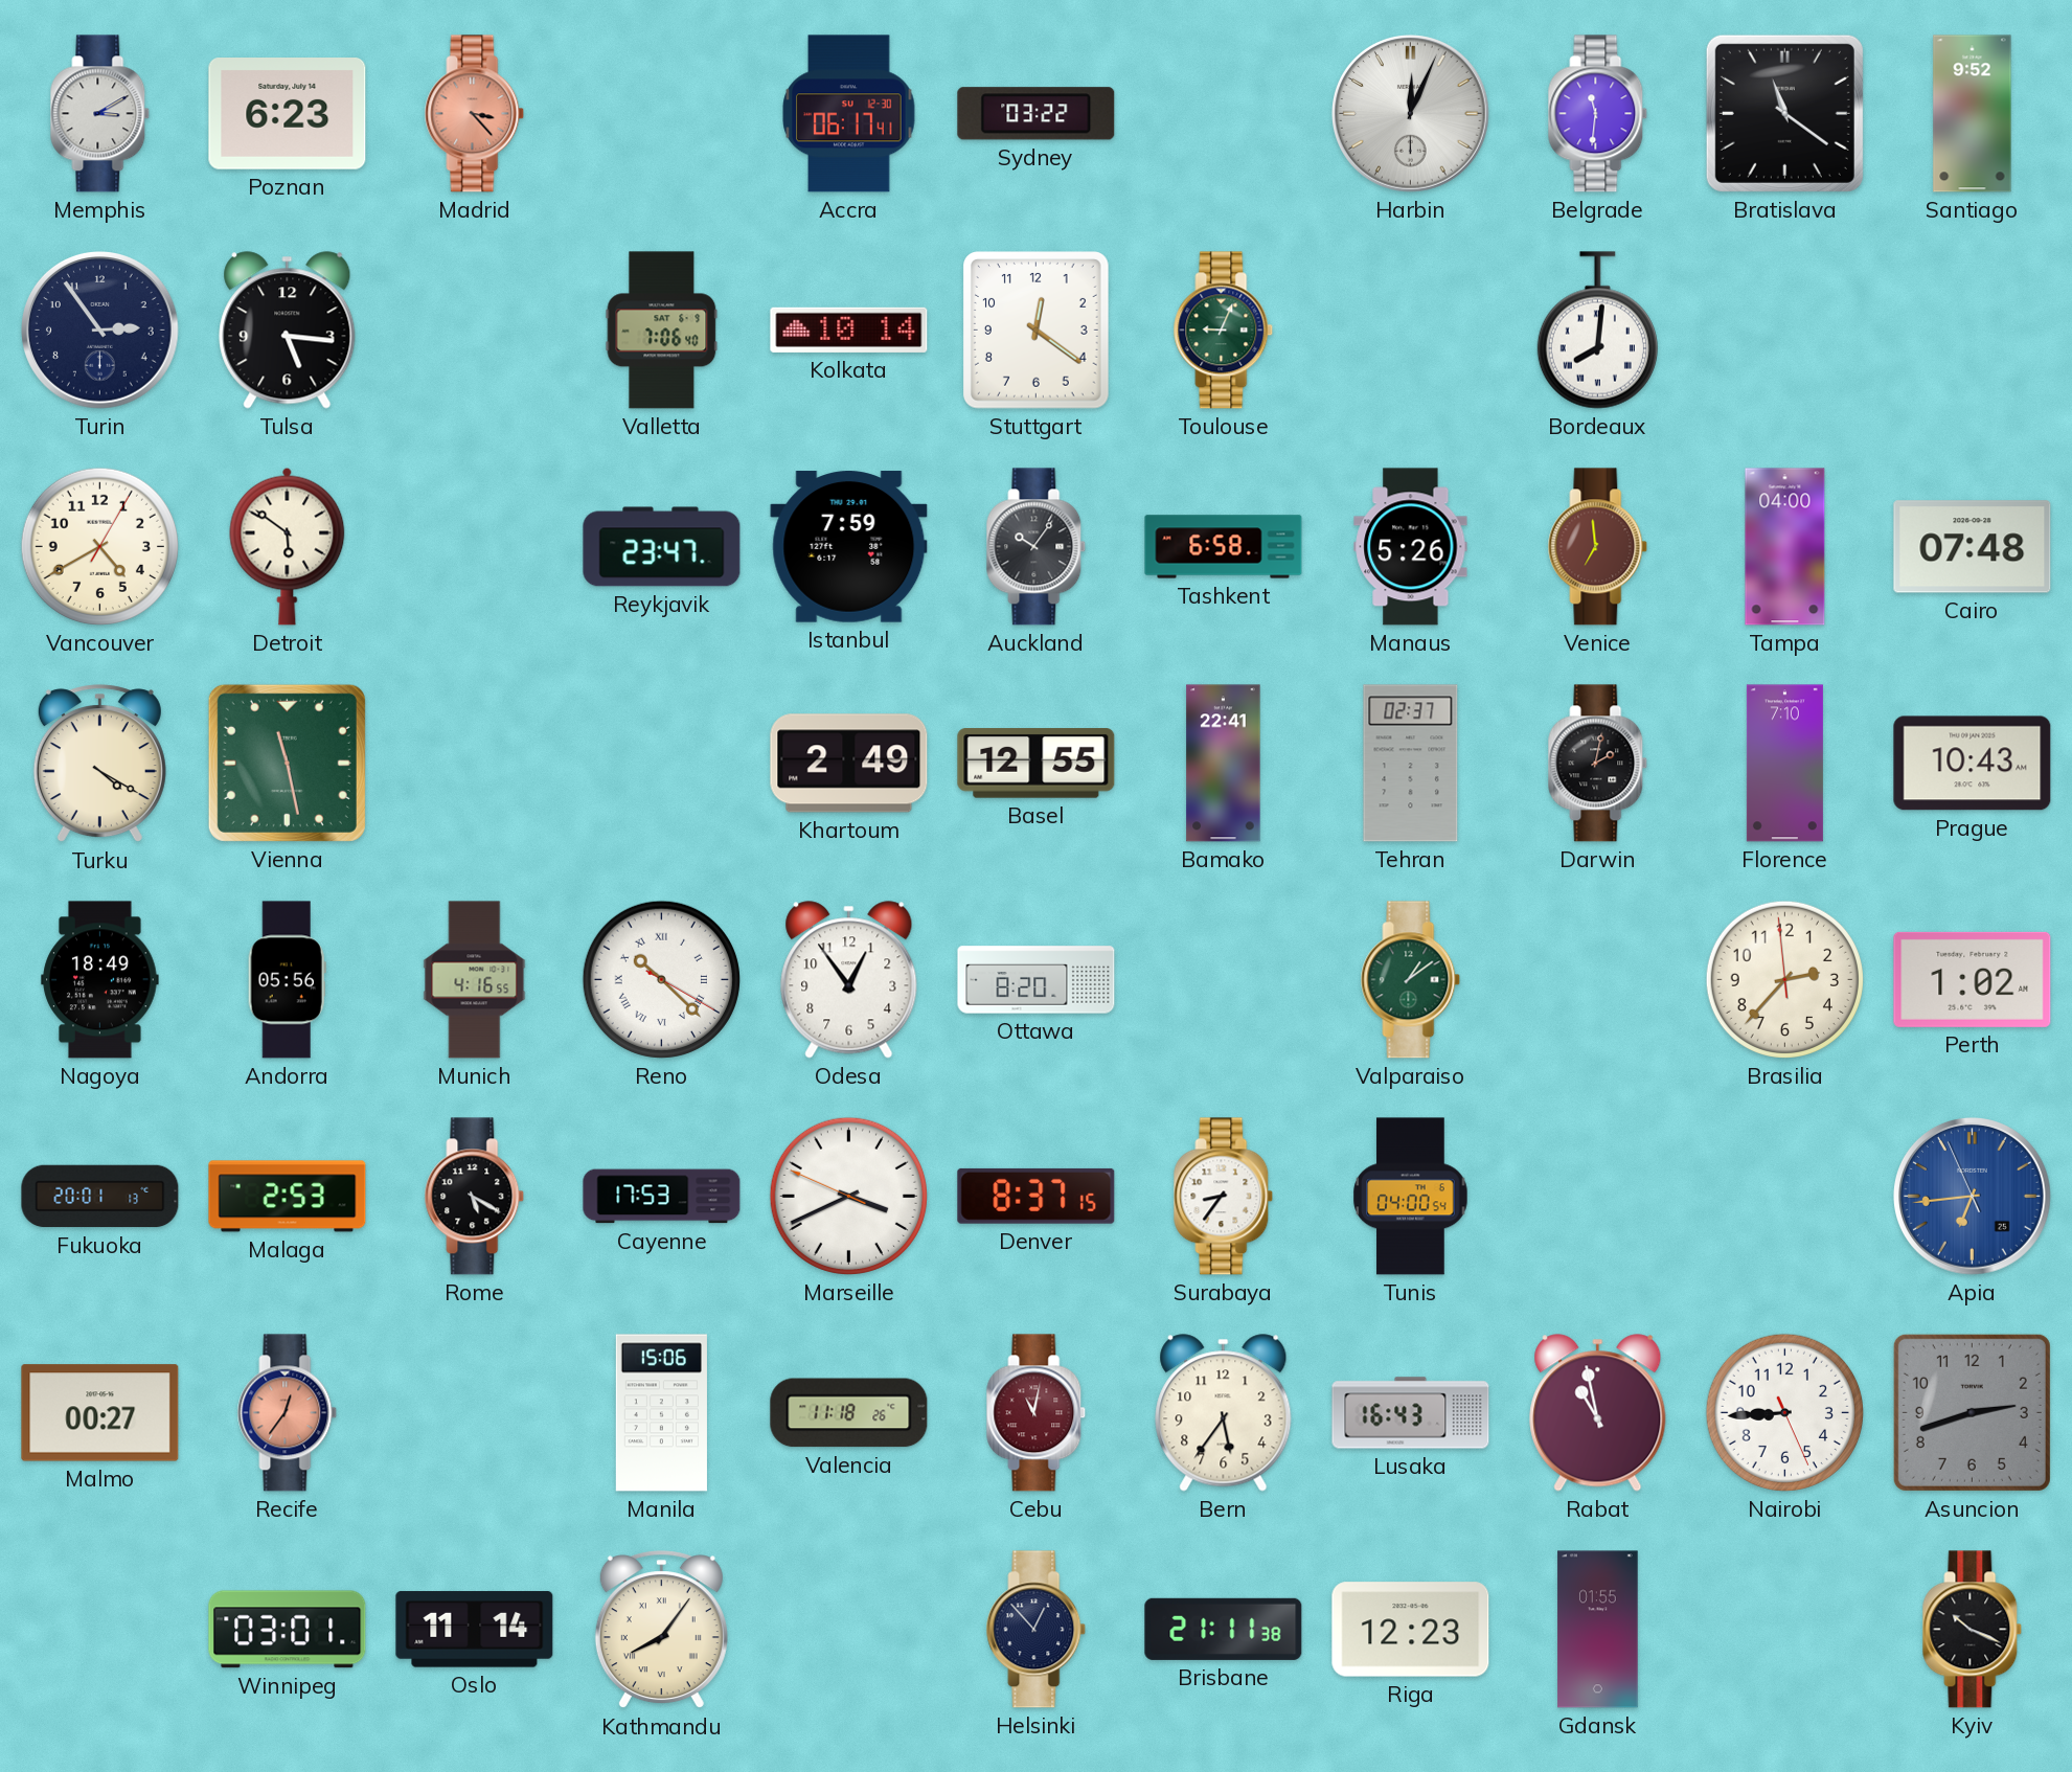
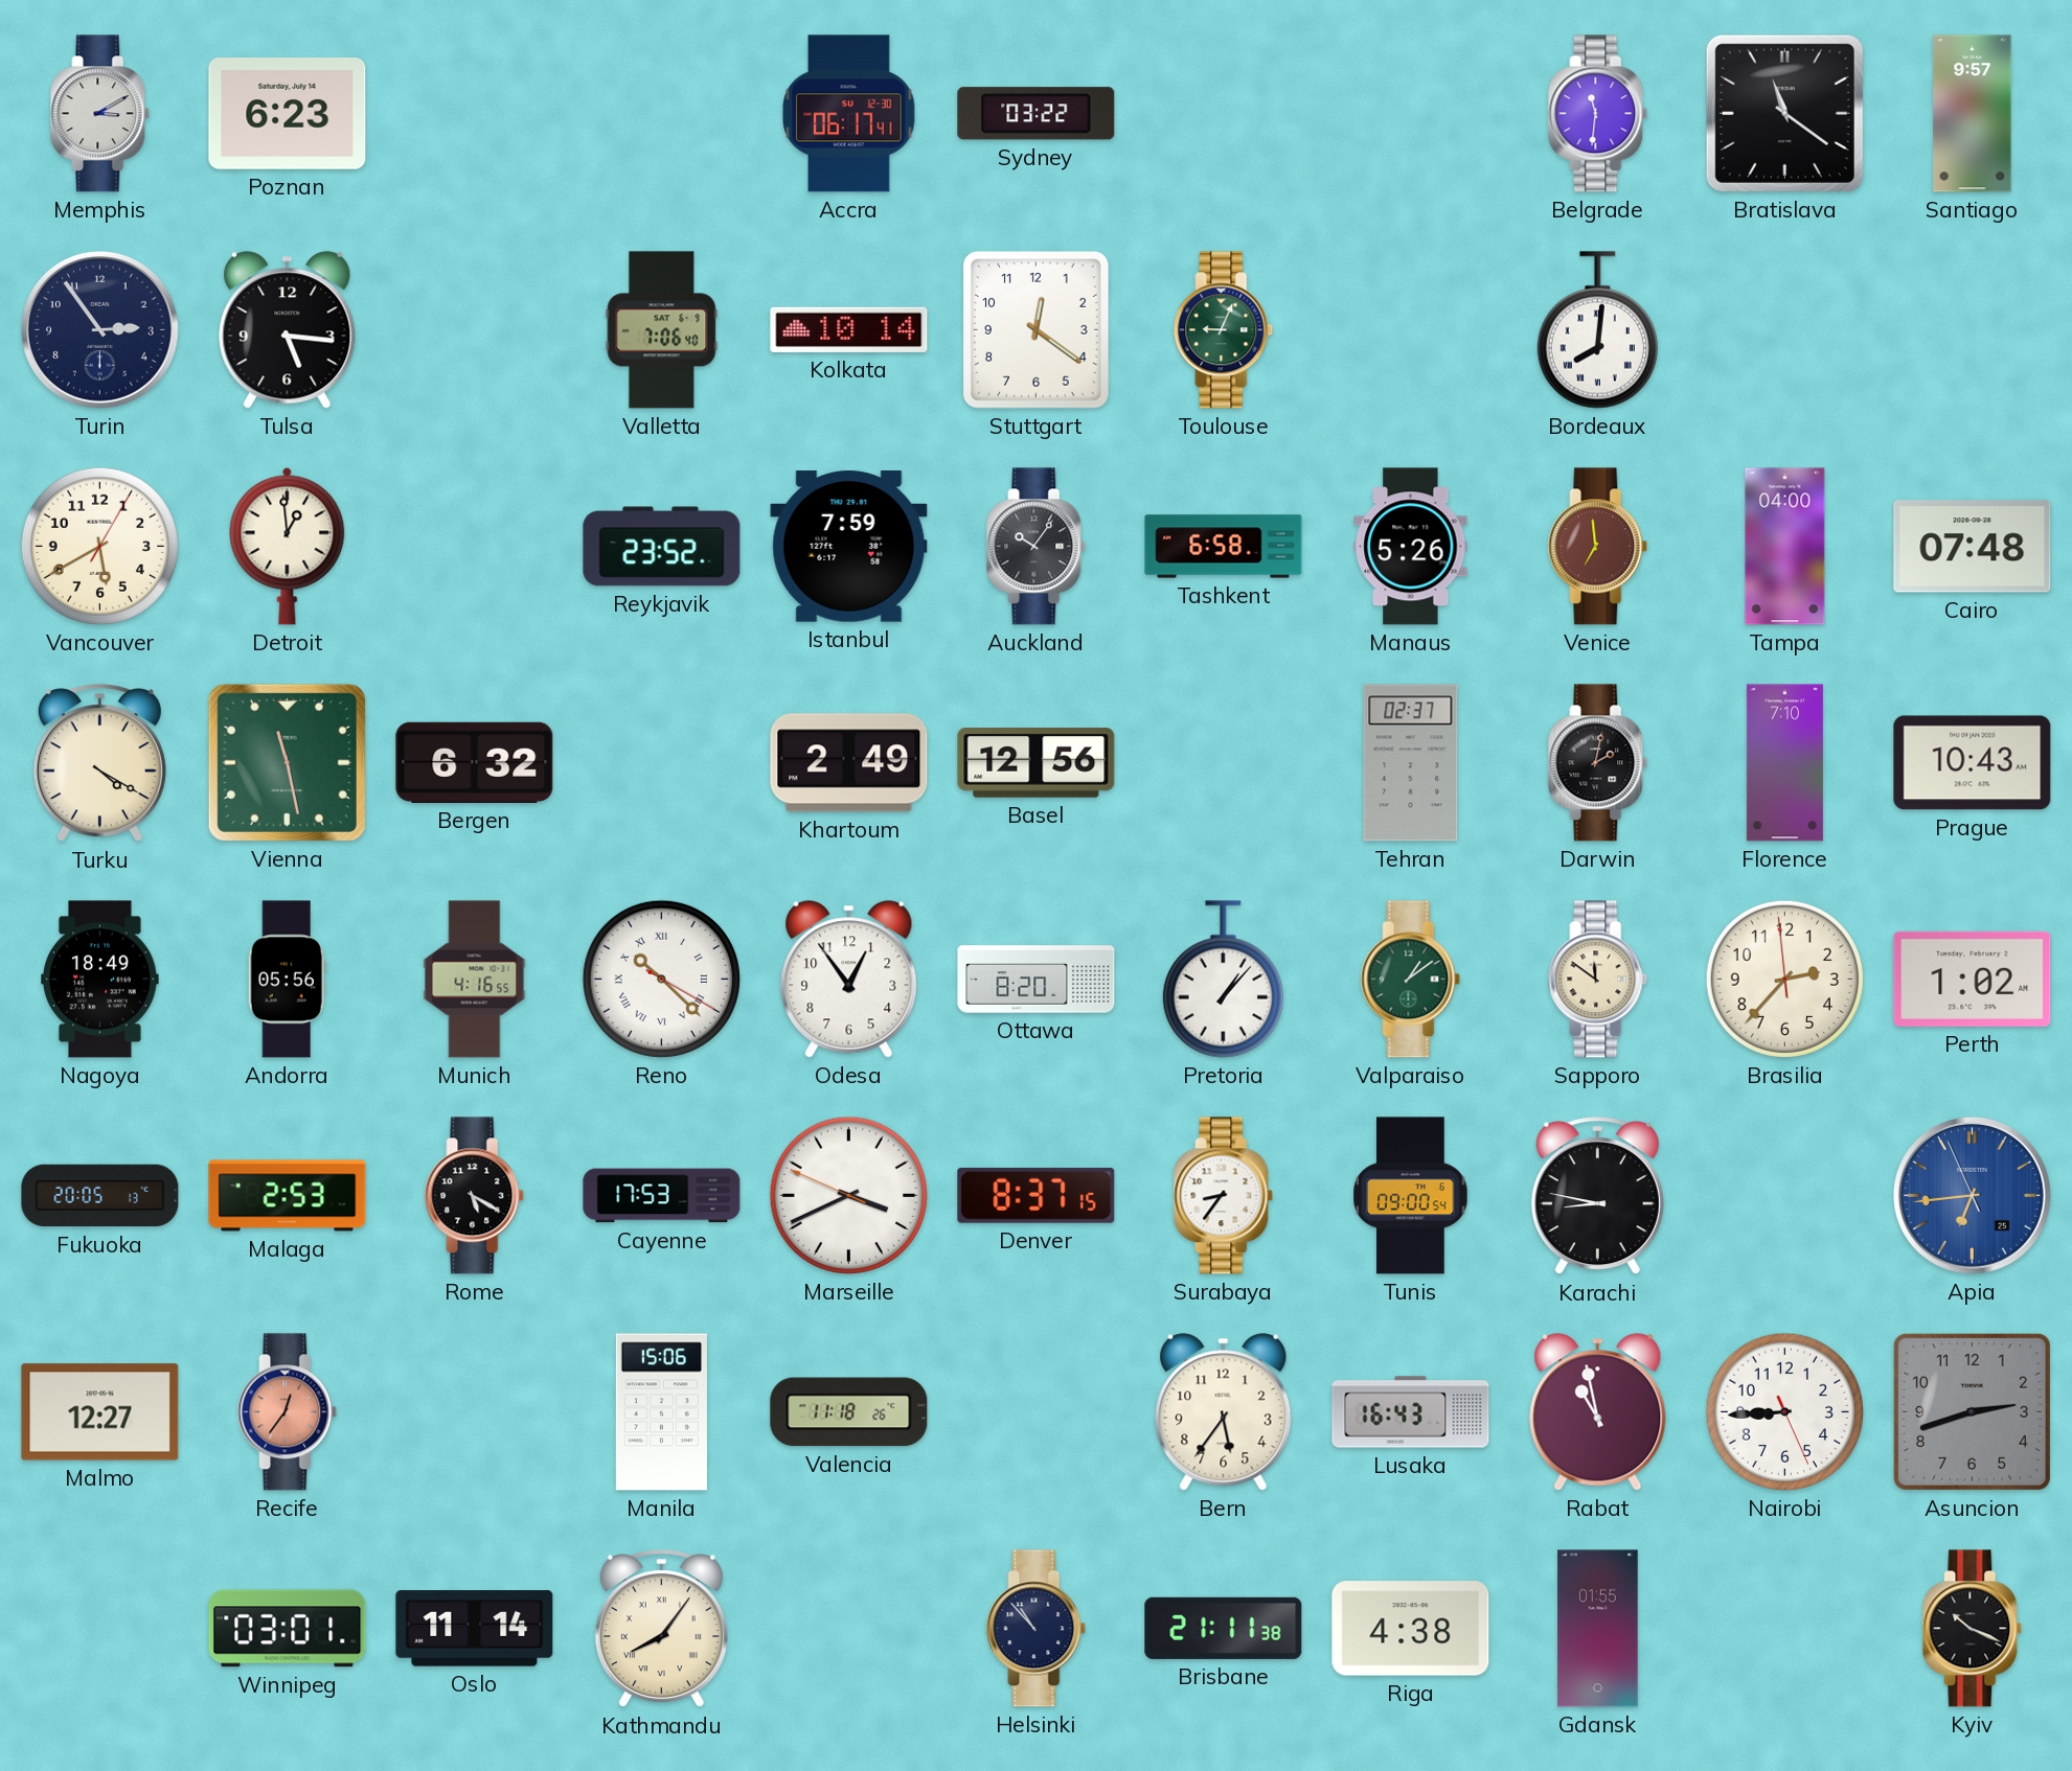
Madrid: 3:23 -> none
Harbin: 12:04 -> none
Santiago: 9:52 -> 9:57
Vancouver: 4:40 -> 5:40
Detroit: 5:51 -> 12:59
Reykjavik: 23:47 -> 23:52
Bergen: none -> 6:32
Basel: 12:55 -> 12:56
Bamako: 22:41 -> none
Pretoria: none -> 1:07
Sapporo: none -> 11:51
Fukuoka: 20:01 -> 20:05
Tunis: 04:00 -> 09:00
Karachi: none -> 8:47
Malmo: 00:27 -> 12:27
Cebu: 11:02 -> none
Helsinki: 12:53 -> 10:53
Riga: 12:23 -> 4:38
